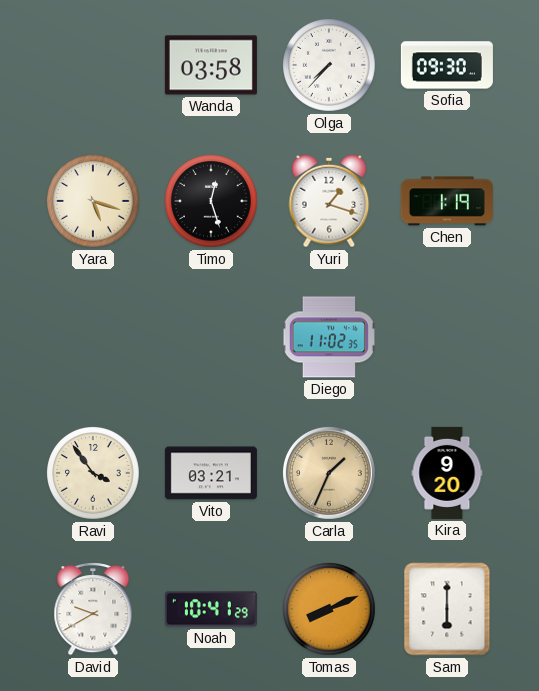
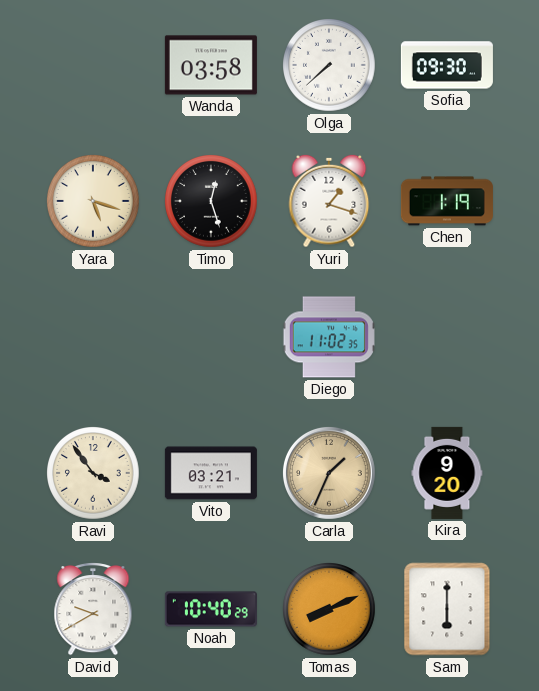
Olga: 7:37 -> 7:38
Noah: 10:41 -> 10:40
